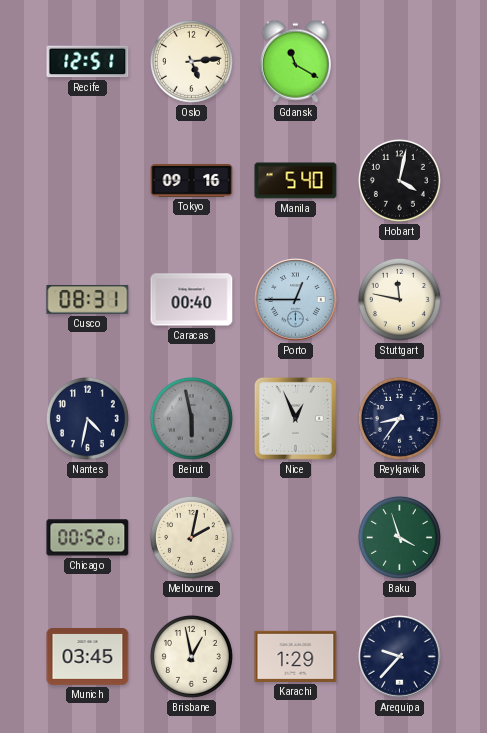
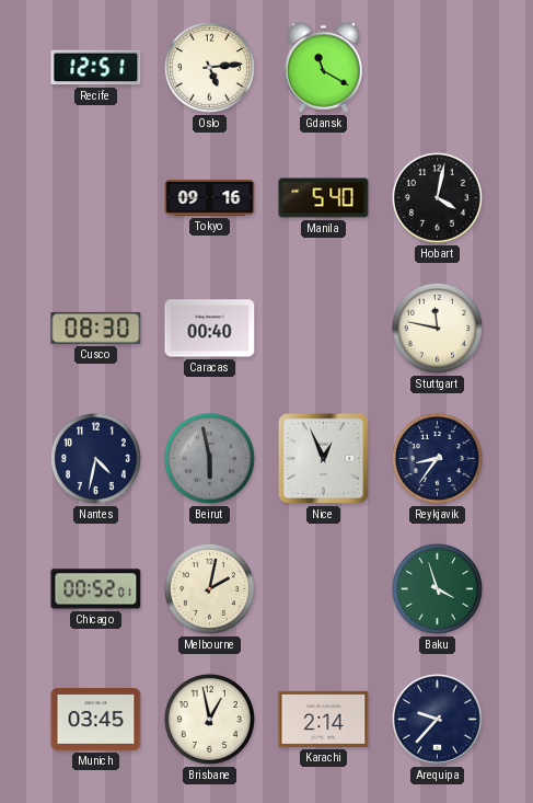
Cusco: 08:31 -> 08:30
Porto: 12:45 -> none
Karachi: 1:29 -> 2:14
